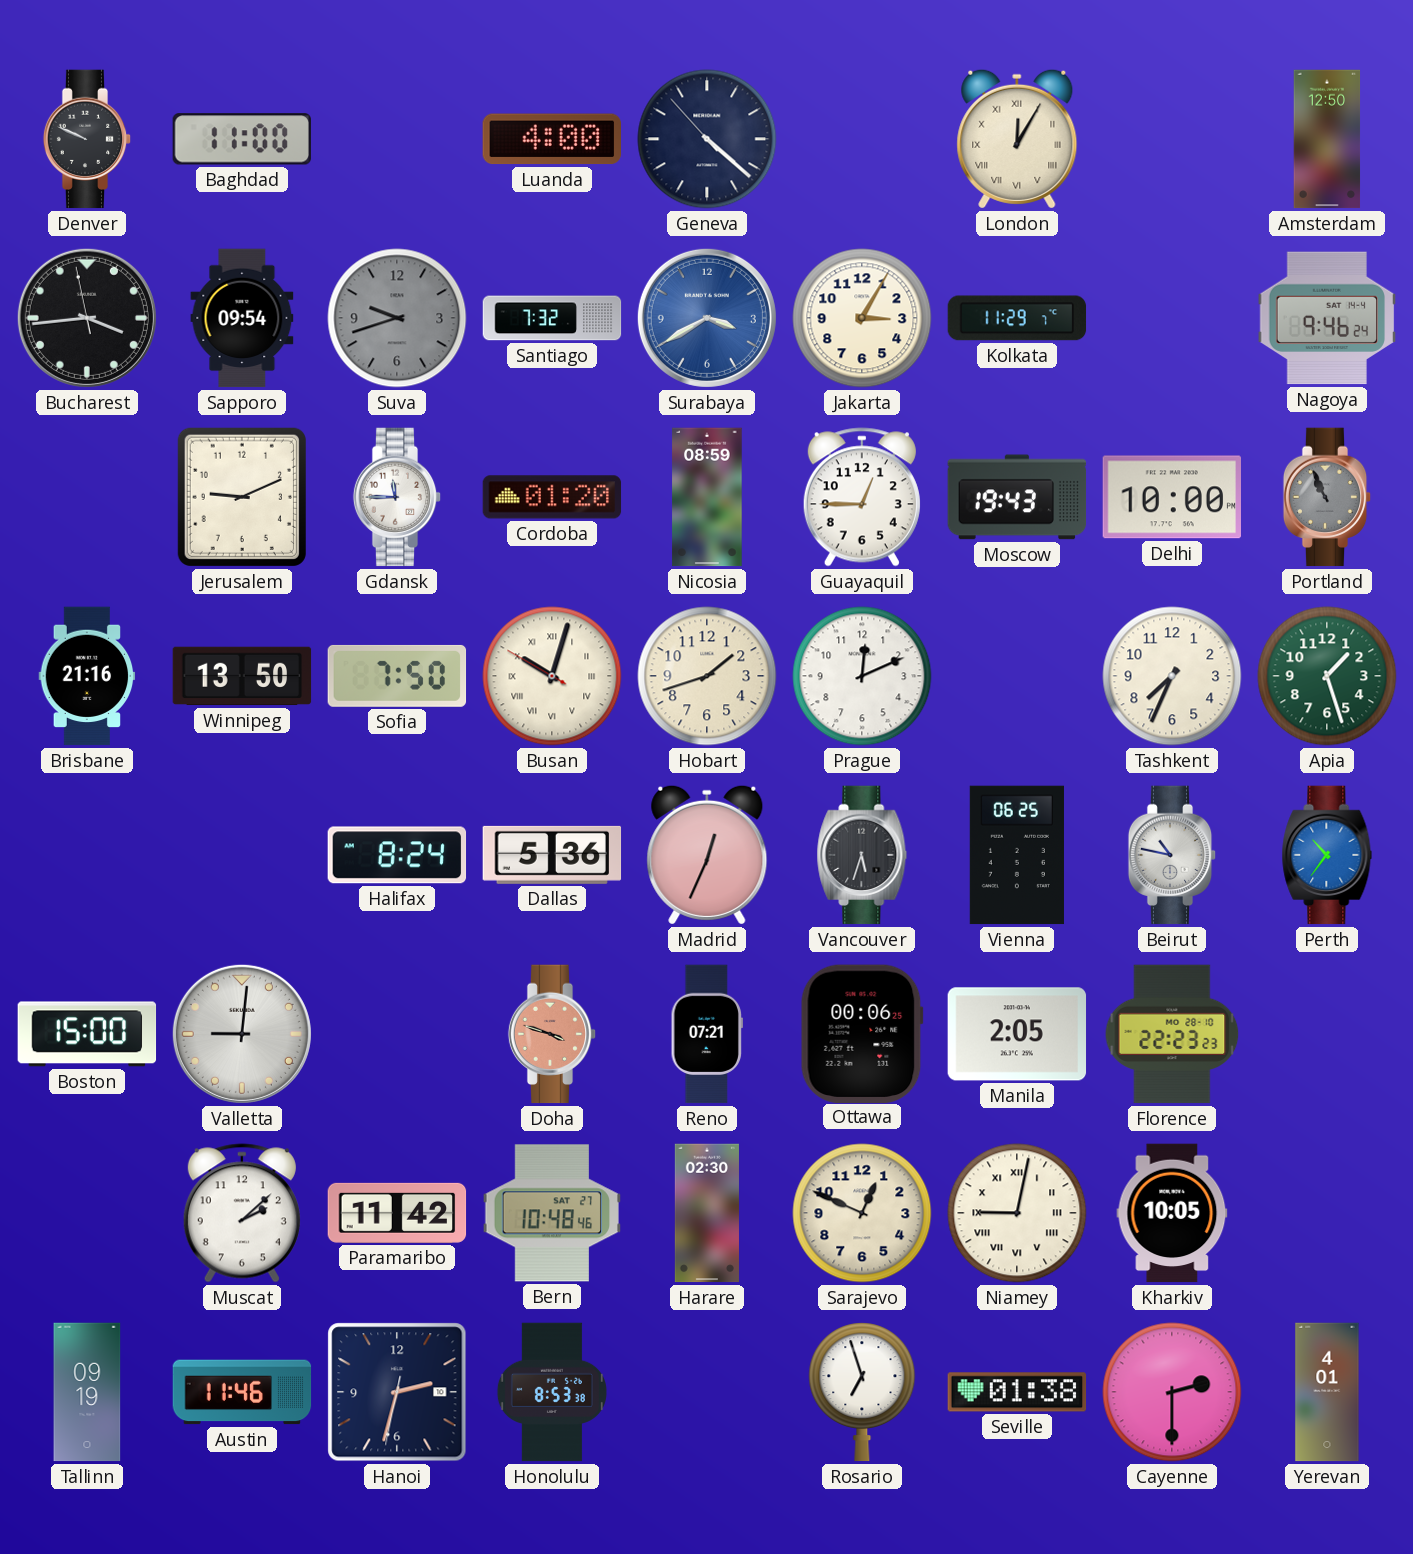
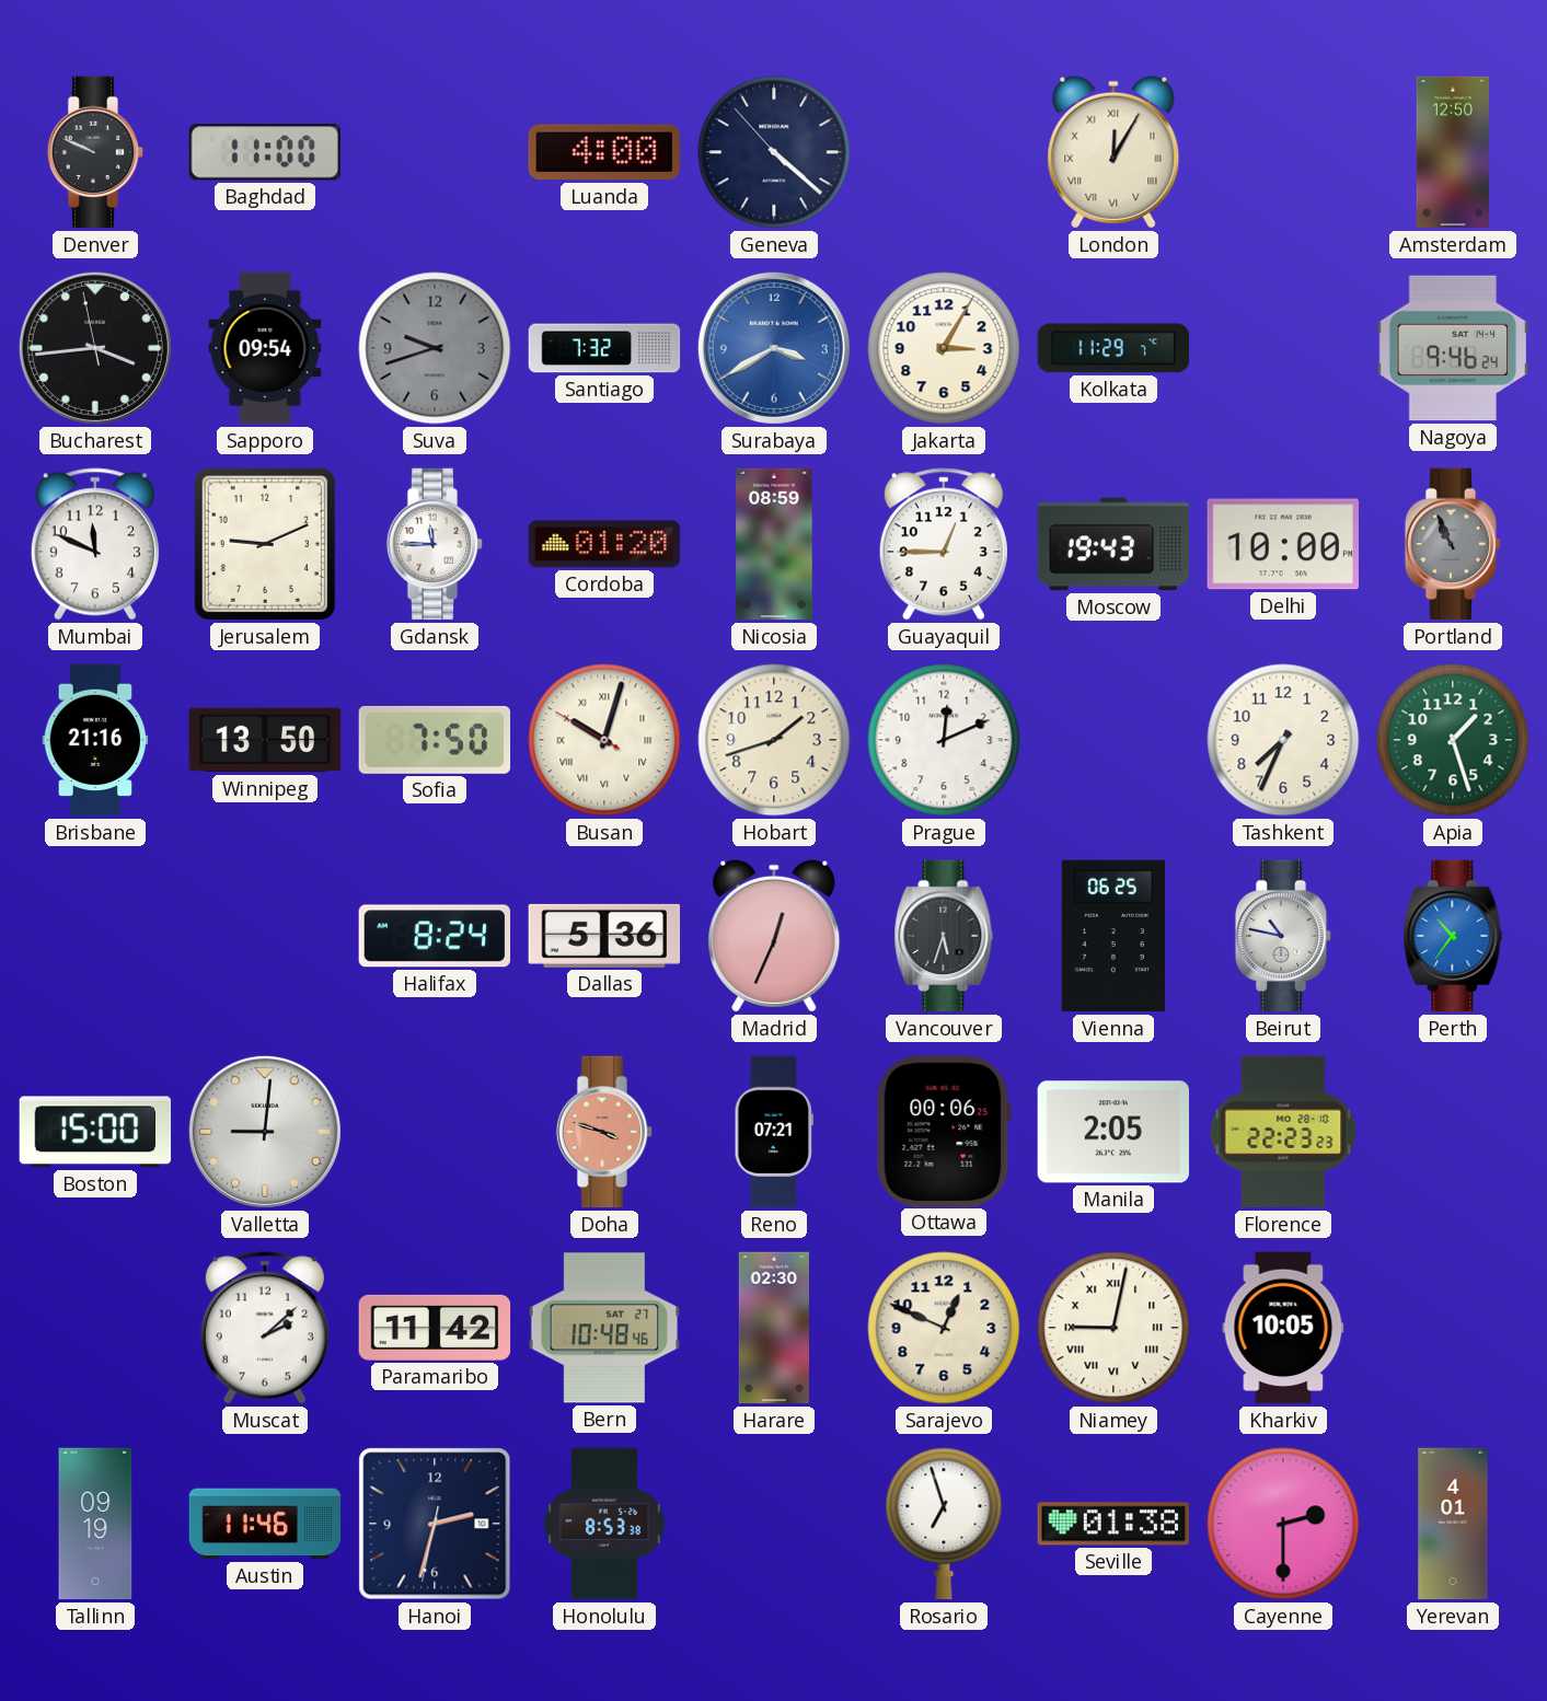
Mumbai: none -> 11:49
